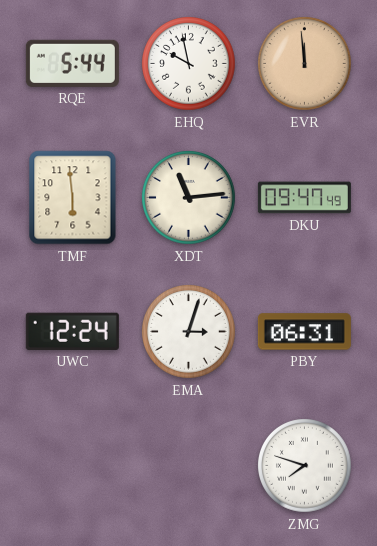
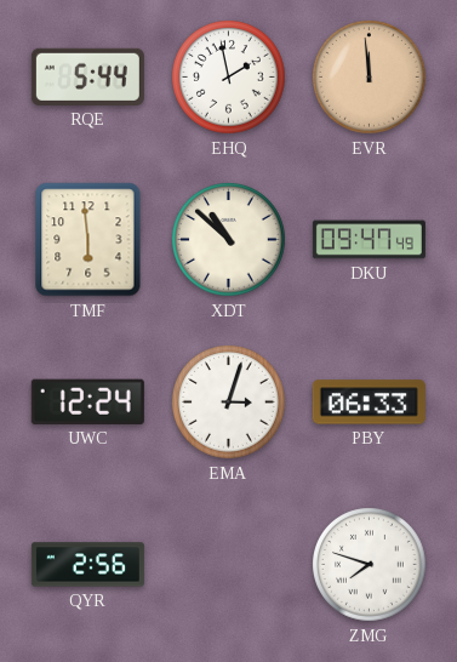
EHQ: 9:58 -> 1:58
XDT: 11:14 -> 10:52
PBY: 06:31 -> 06:33
QYR: none -> 2:56
